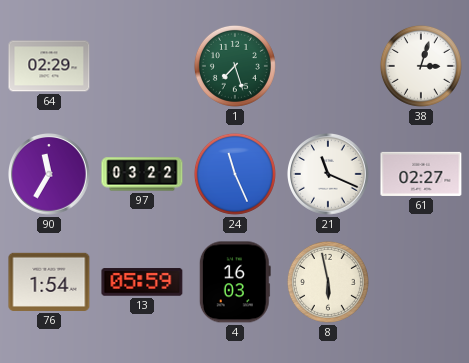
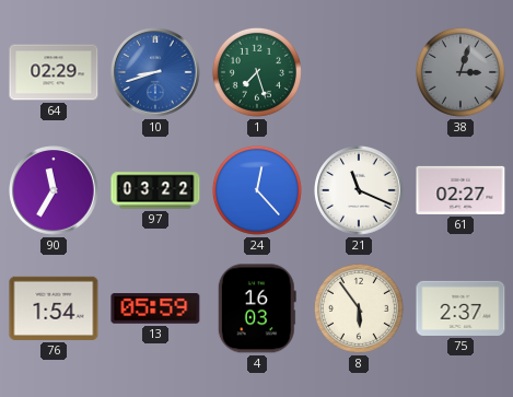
10: none -> 8:42
38 dial: white -> grey
24: 11:26 -> 12:23
8: 5:58 -> 5:54
75: none -> 2:37
